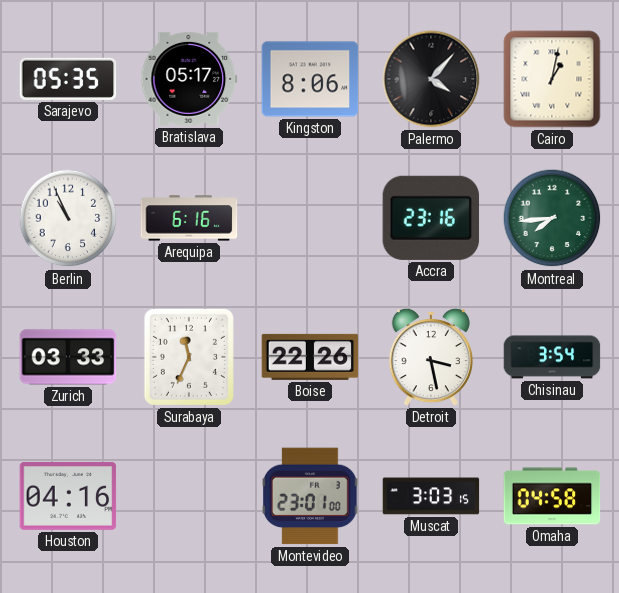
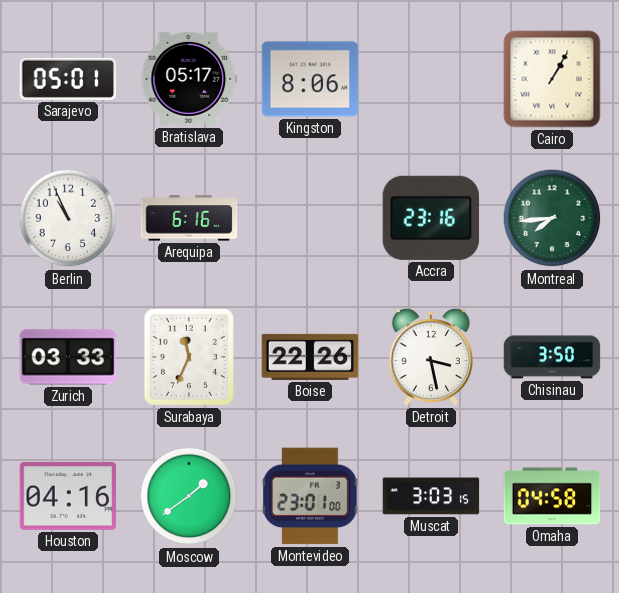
Sarajevo: 05:35 -> 05:01
Palermo: 4:07 -> none
Cairo: 1:02 -> 1:05
Chisinau: 3:54 -> 3:50
Moscow: none -> 1:39
